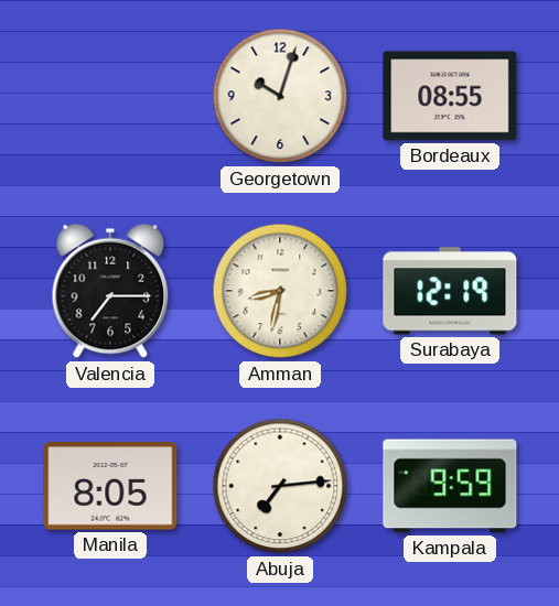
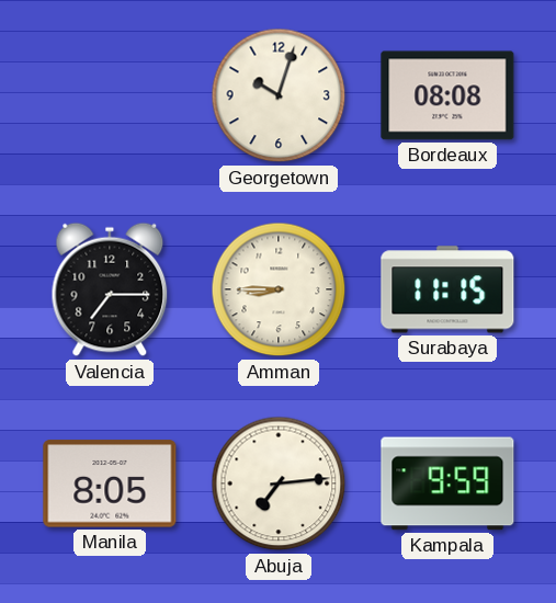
Bordeaux: 08:55 -> 08:08
Amman: 8:32 -> 8:45
Surabaya: 12:19 -> 11:15
